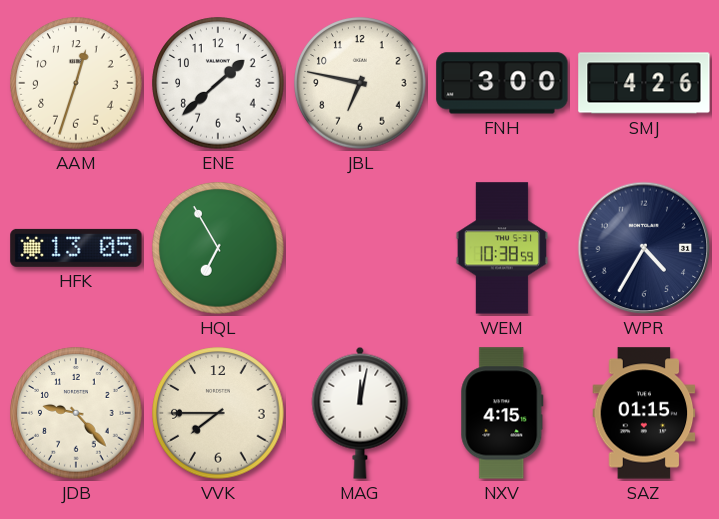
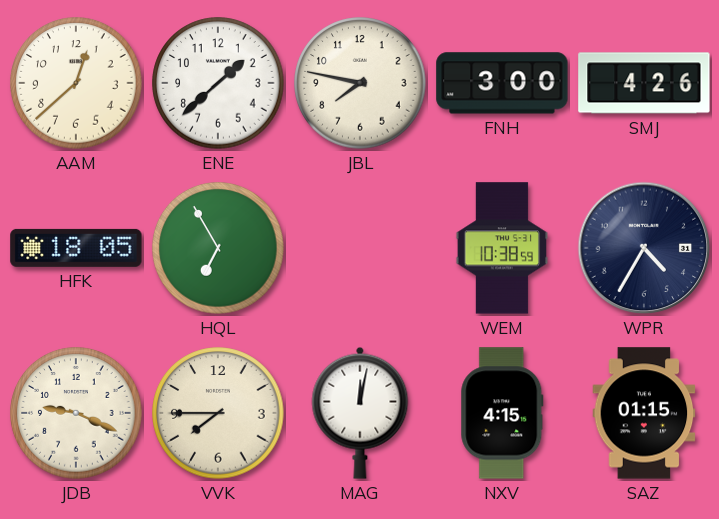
AAM: 12:33 -> 12:38
JBL: 6:47 -> 7:47
HFK: 13:05 -> 18:05
JDB: 9:23 -> 9:19
